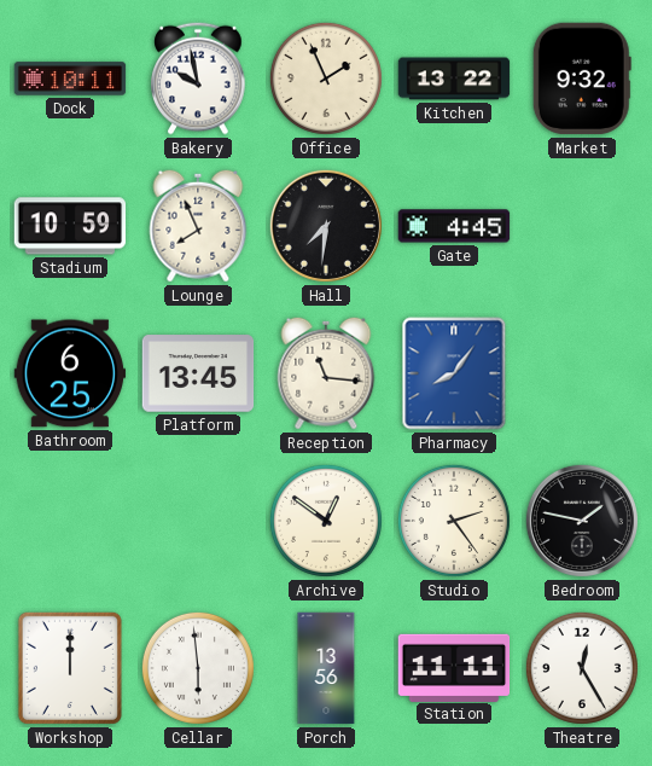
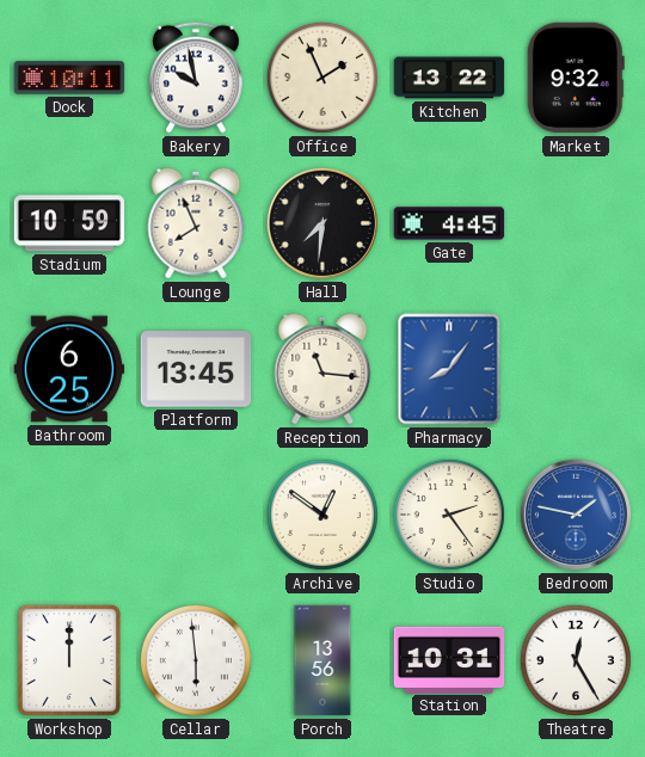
Bedroom dial: black -> blue
Station: 11:11 -> 10:31
